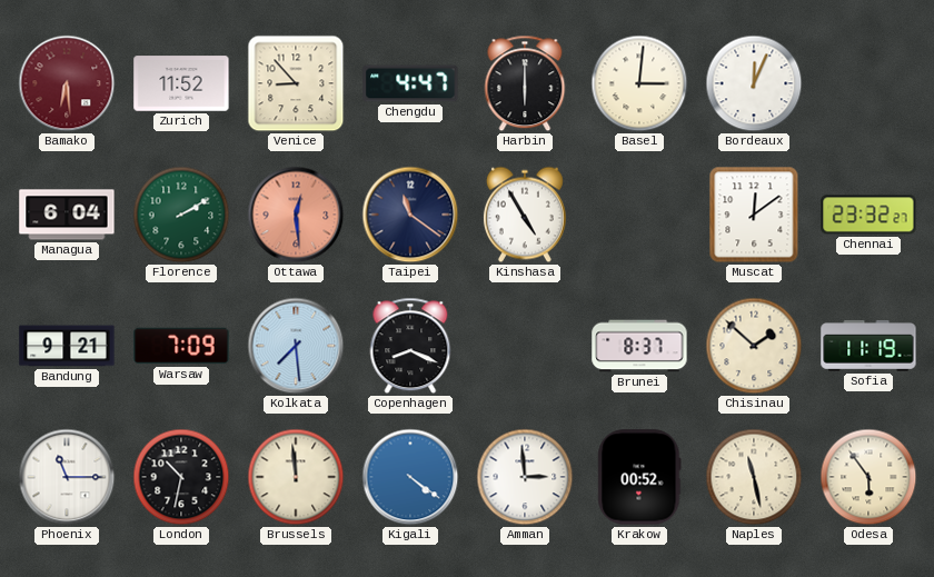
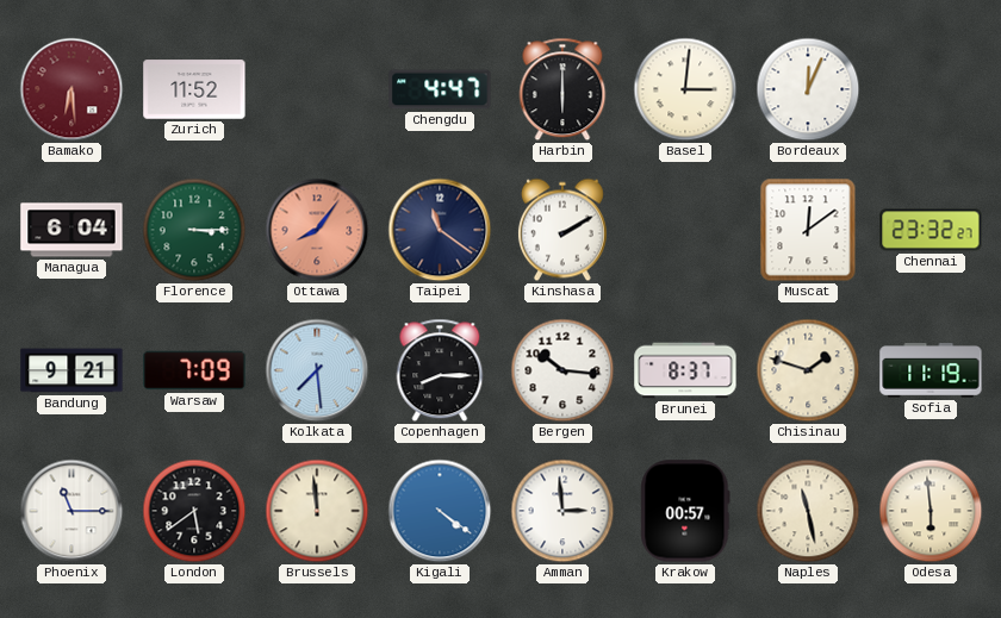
Venice: 8:53 -> none
Florence: 2:10 -> 3:15
Ottawa: 12:29 -> 8:06
Kinshasa: 4:55 -> 2:10
Copenhagen: 8:19 -> 8:15
Bergen: none -> 10:16
Chisinau: 1:52 -> 1:48
London: 10:32 -> 5:39
Krakow: 00:52 -> 00:57
Odesa: 5:54 -> 5:59
